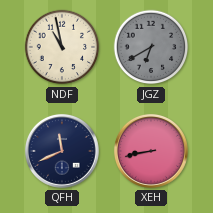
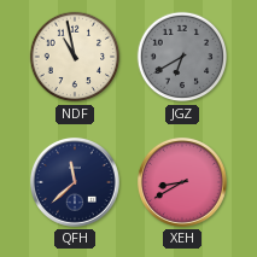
QFH: 11:41 -> 11:38
XEH: 8:43 -> 8:40
